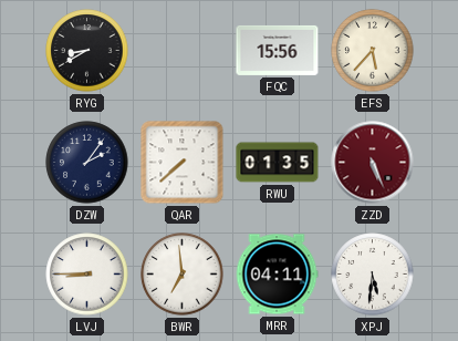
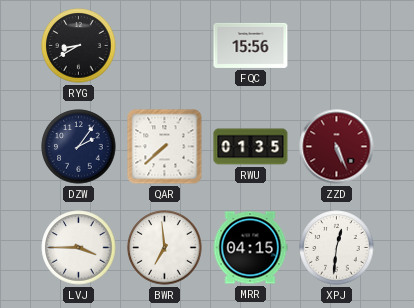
EFS: 5:37 -> none
LVJ: 8:45 -> 3:45
MRR: 04:11 -> 04:15
XPJ: 5:31 -> 12:31
